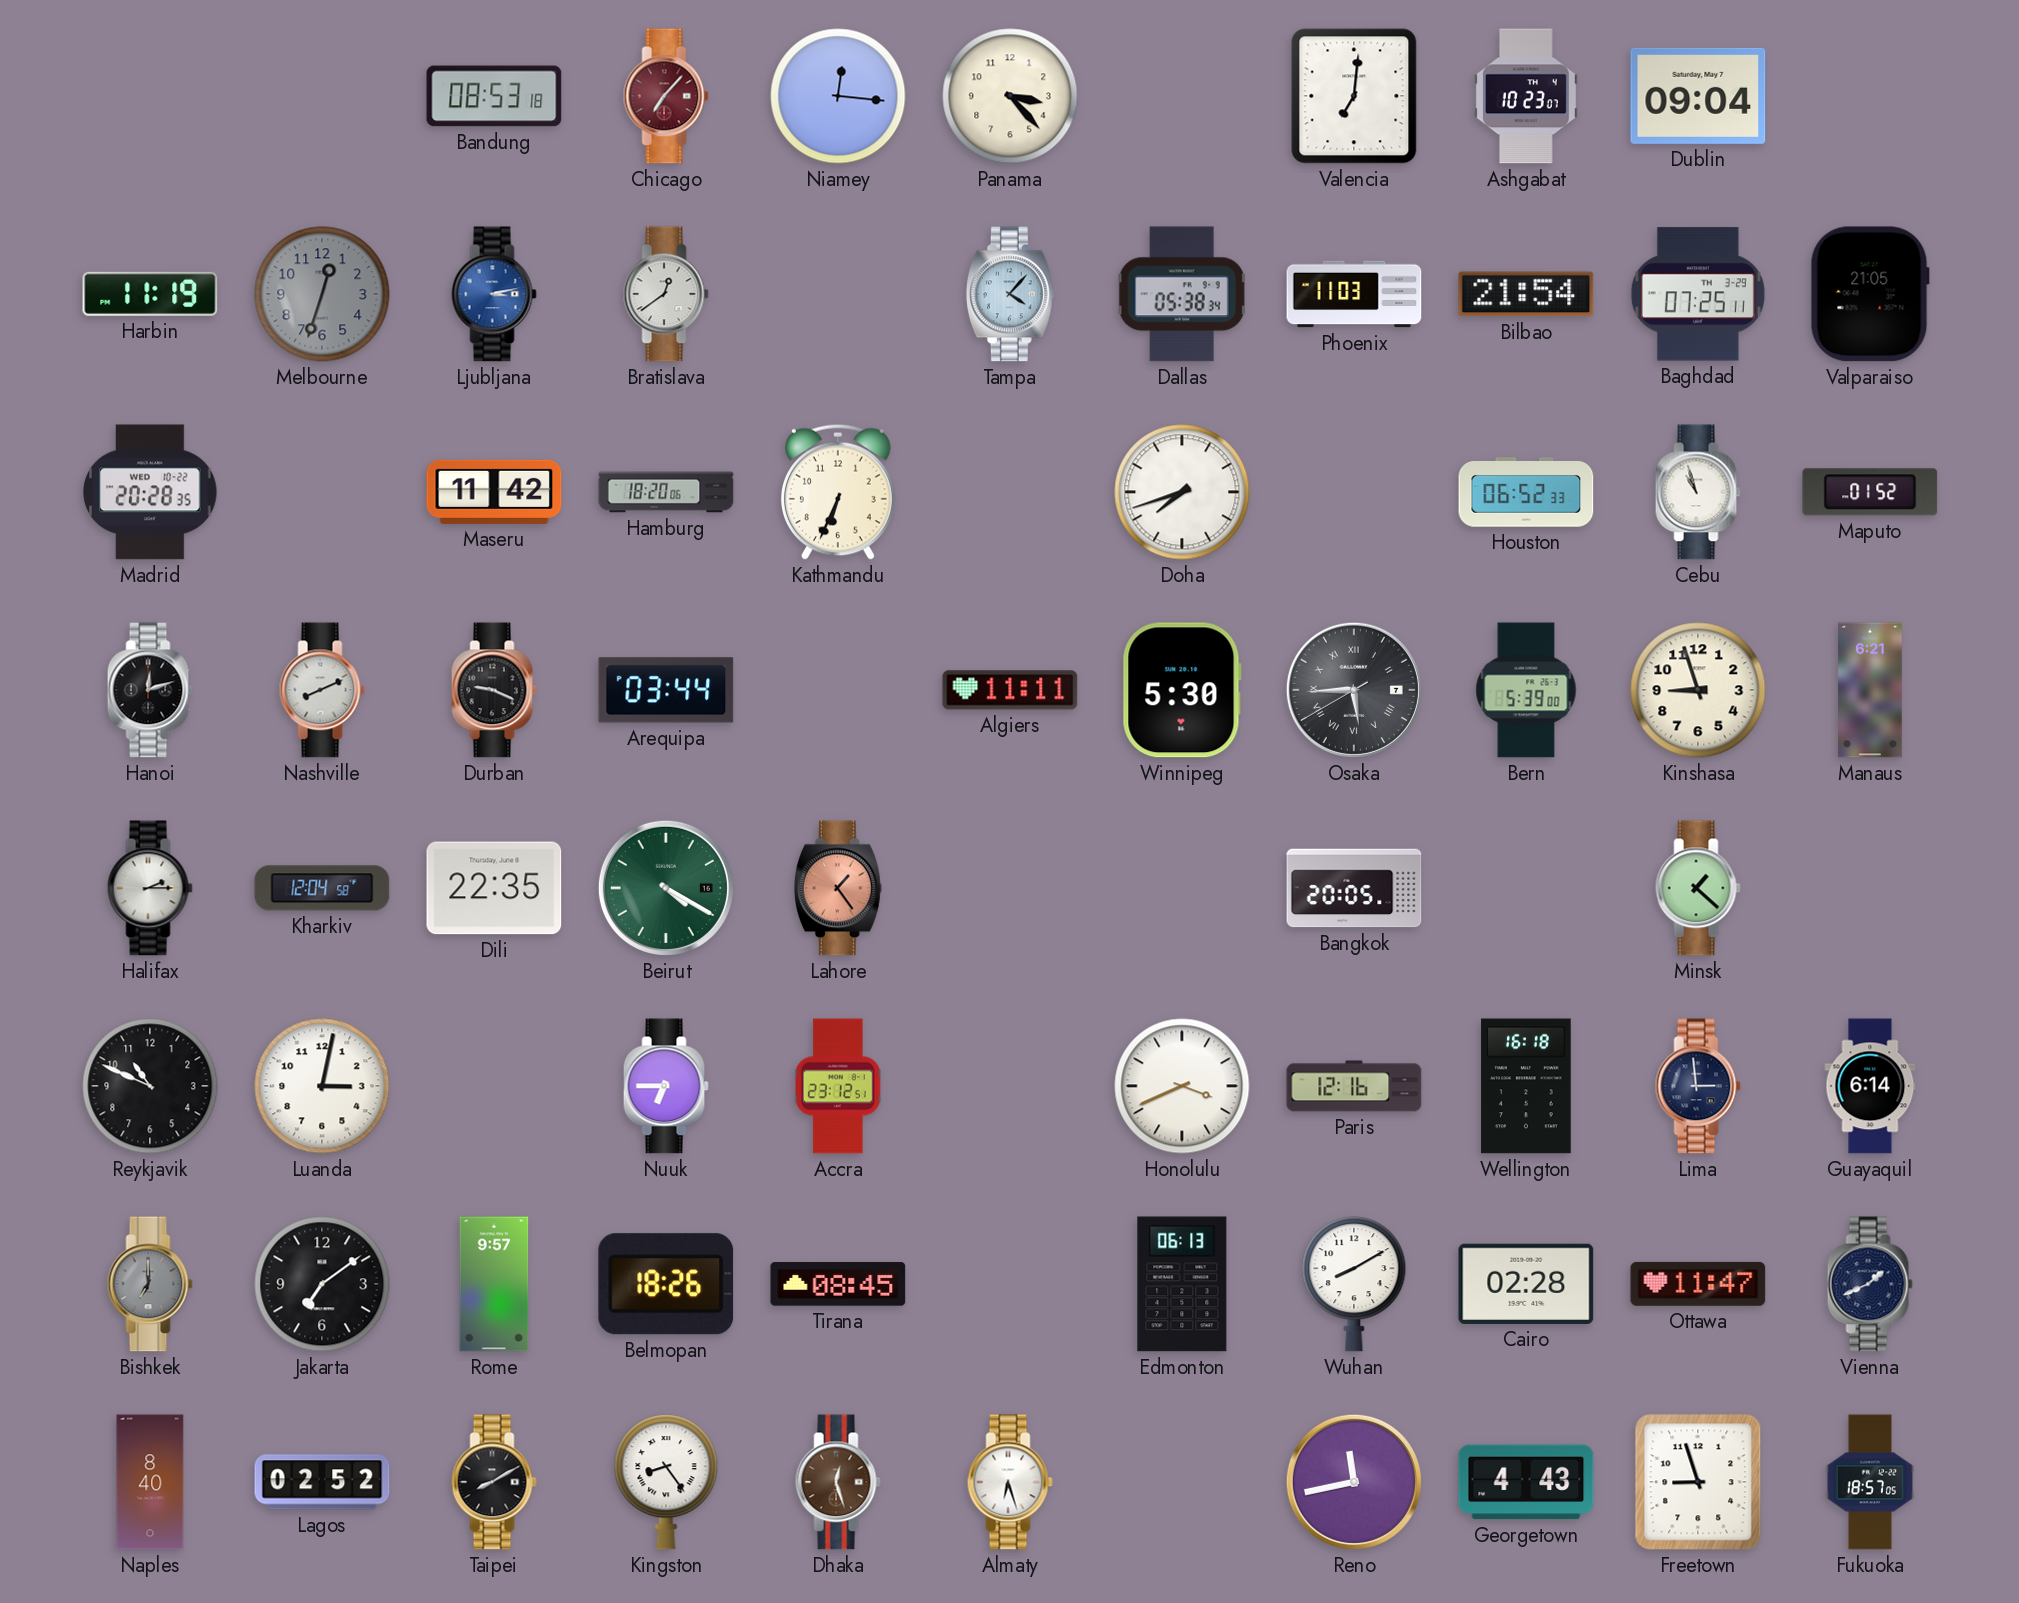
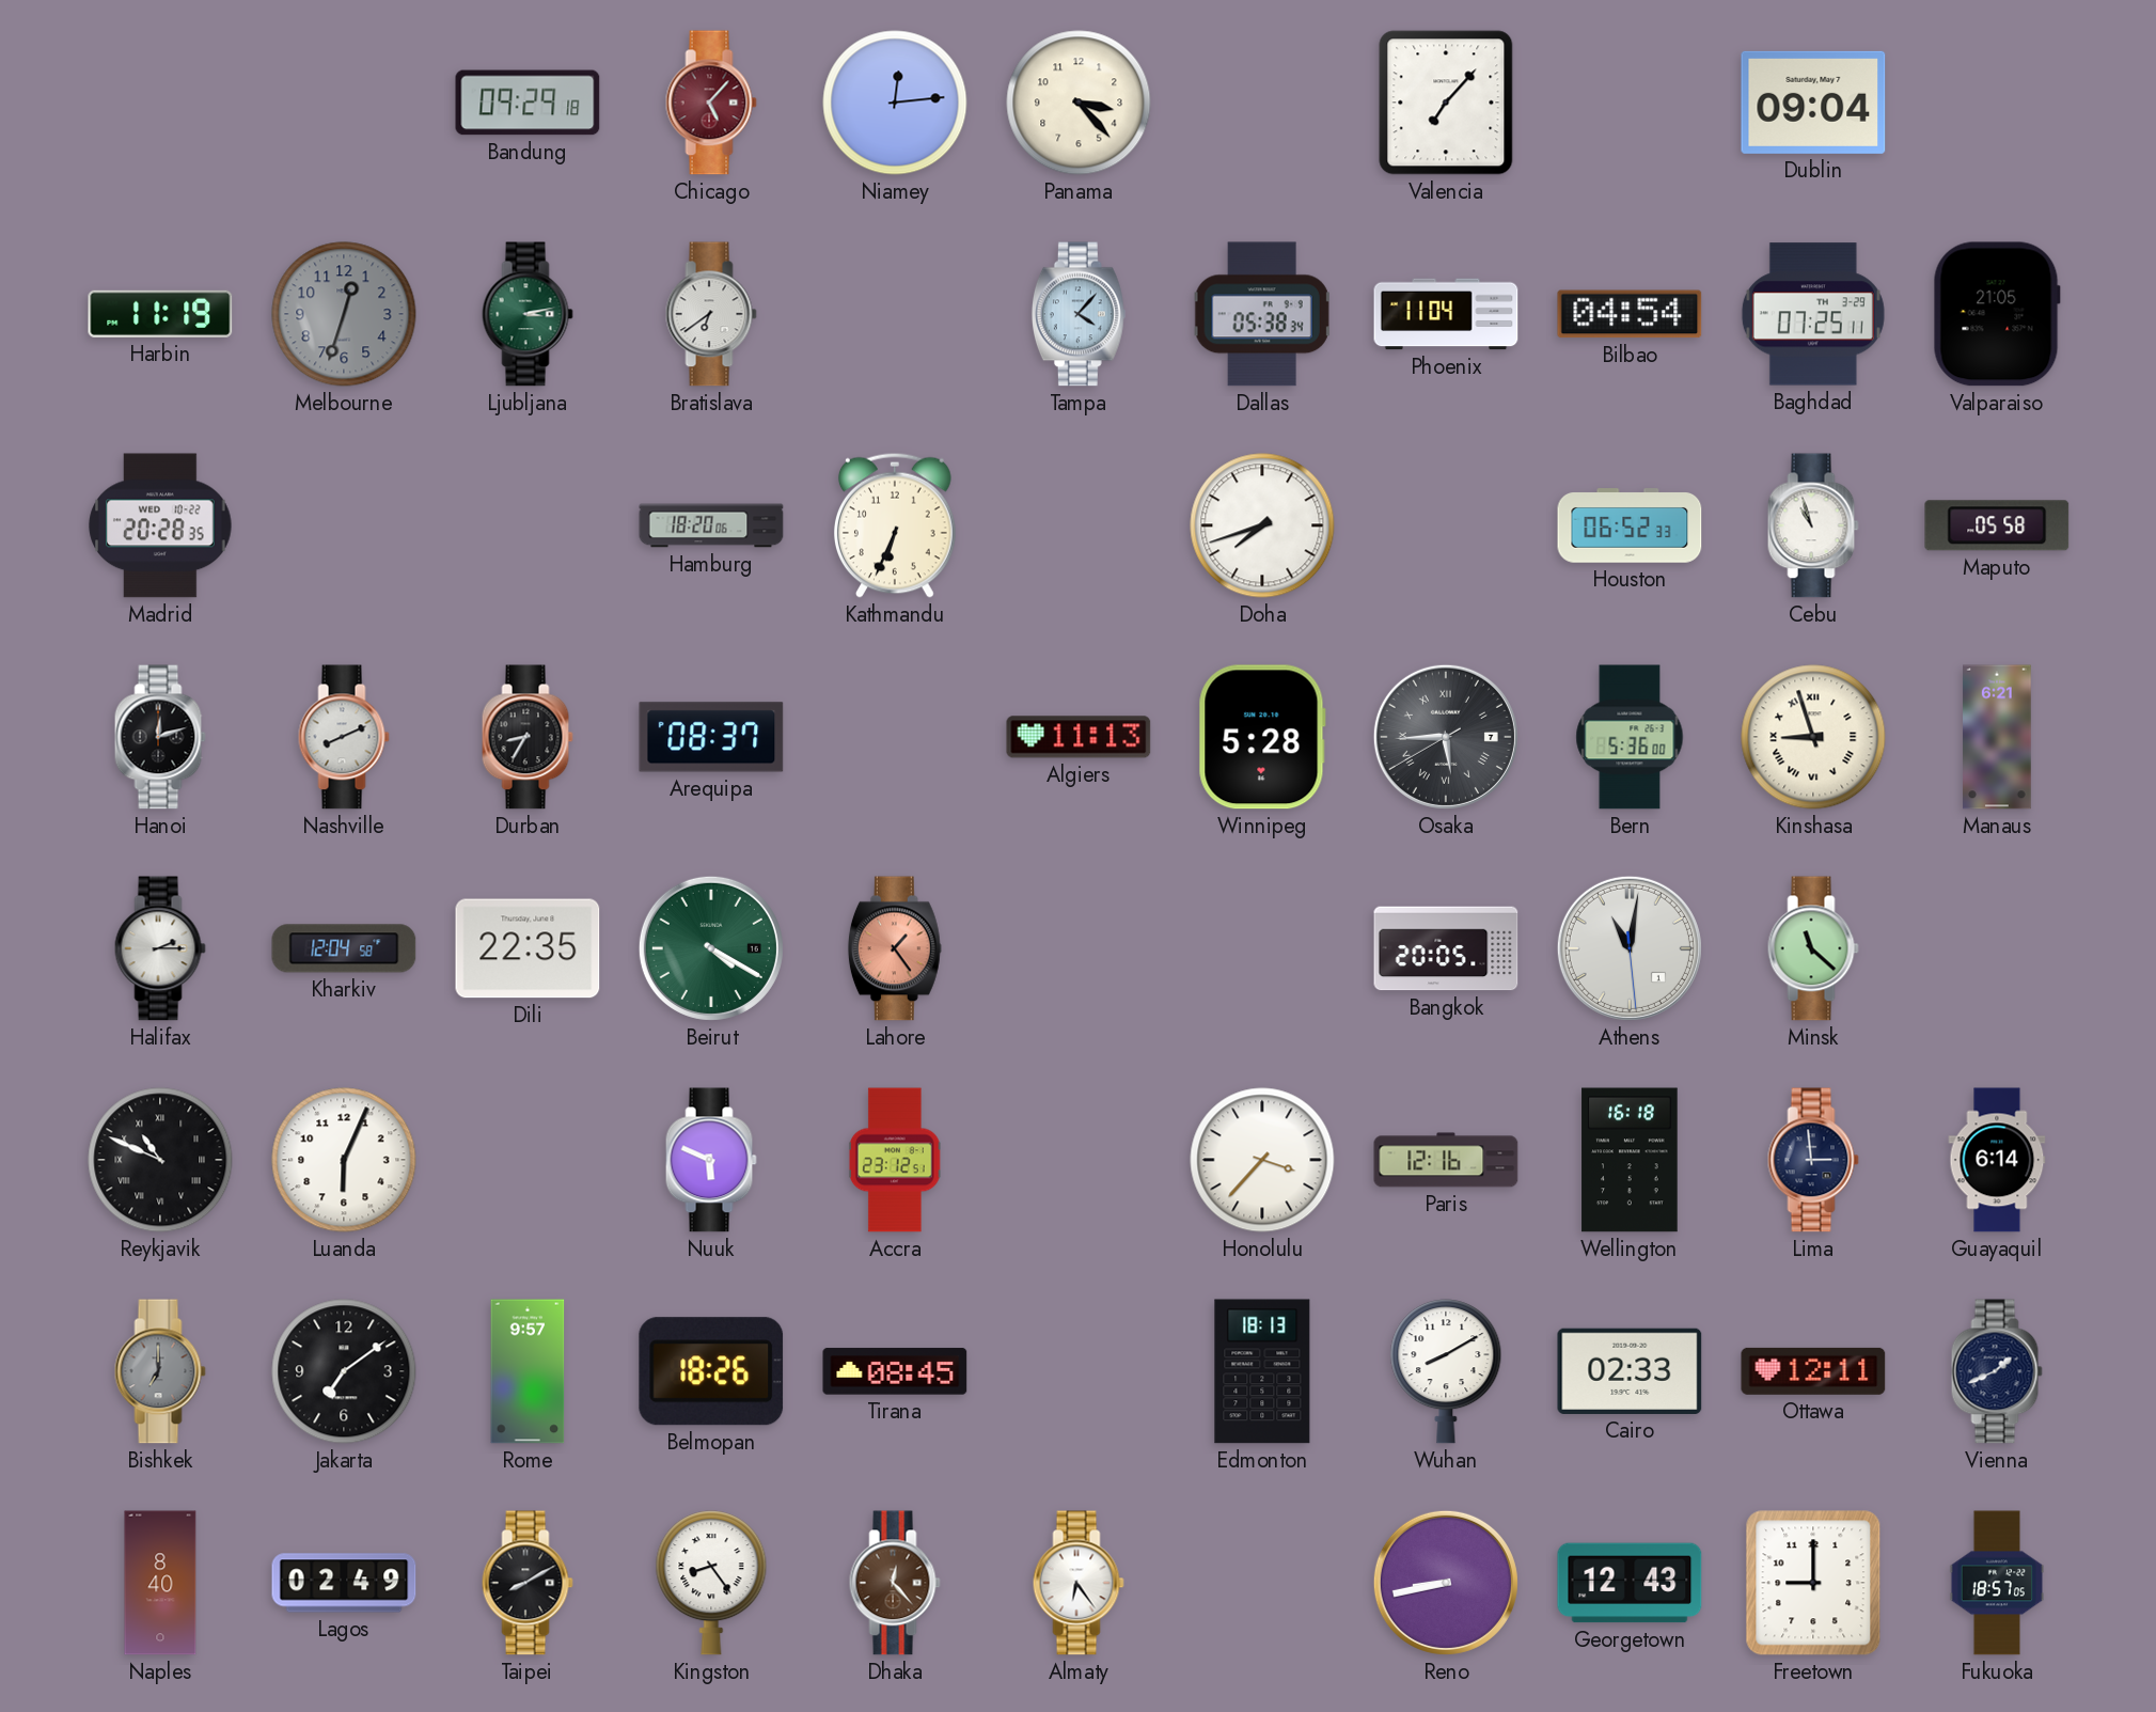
Bandung: 08:53 -> 09:29
Chicago: 7:07 -> 5:07
Niamey: 12:16 -> 12:14
Valencia: 7:01 -> 7:07
Ashgabat: 10:23 -> none
Ljubljana dial: blue -> green
Bratislava: 12:39 -> 6:39
Phoenix: 11:03 -> 11:04
Bilbao: 21:54 -> 04:54
Maseru: 11:42 -> none
Maputo: 01:52 -> 05:58
Durban: 9:19 -> 8:35
Arequipa: 03:44 -> 08:37
Algiers: 11:11 -> 11:13
Winnipeg: 5:30 -> 5:28
Bern: 5:39 -> 5:36
Kinshasa numerals: Arabic -> Roman
Athens: none -> 11:01
Minsk: 1:22 -> 11:22
Reykjavik numerals: Arabic -> Roman
Luanda: 3:02 -> 6:04
Nuuk: 6:45 -> 5:49
Honolulu: 3:41 -> 3:37
Edmonton: 06:13 -> 18:13
Cairo: 02:28 -> 02:33
Ottawa: 11:47 -> 12:11
Lagos: 02:52 -> 02:49
Dhaka: 12:27 -> 12:23
Almaty: 6:27 -> 6:24
Reno: 11:43 -> 8:43
Georgetown: 4:43 -> 12:43
Freetown: 8:57 -> 9:00
